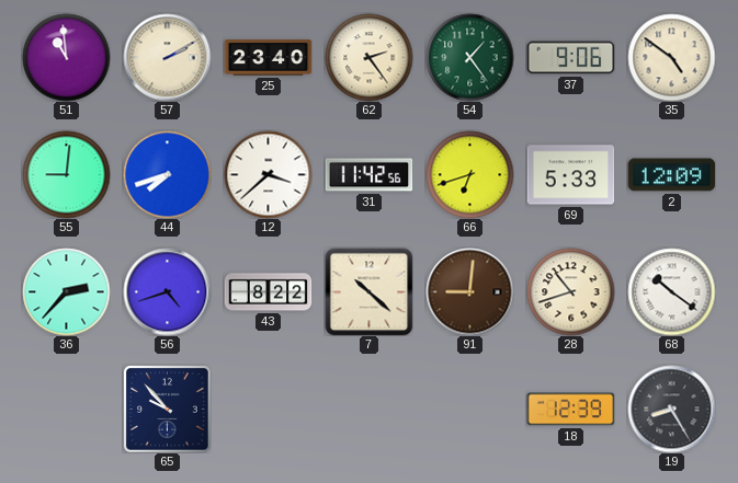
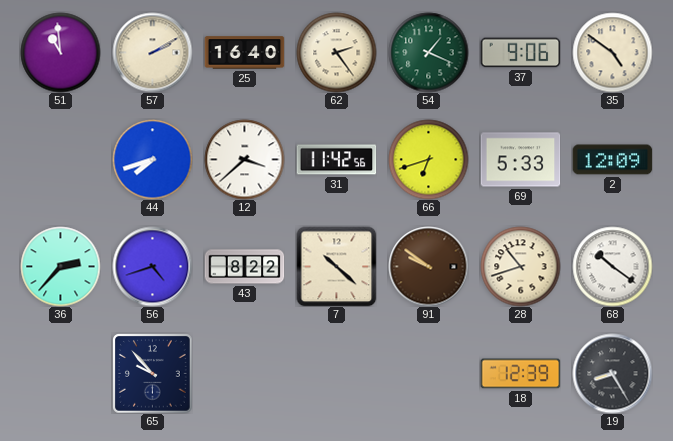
25: 23:40 -> 16:40
54: 1:24 -> 1:19
55: 9:01 -> none
91: 9:01 -> 9:51
